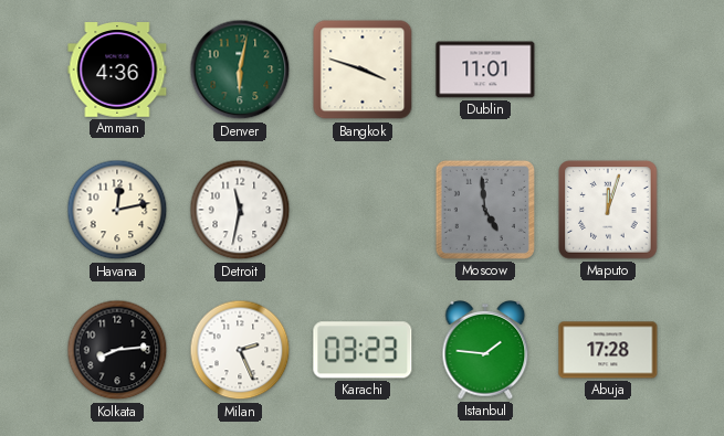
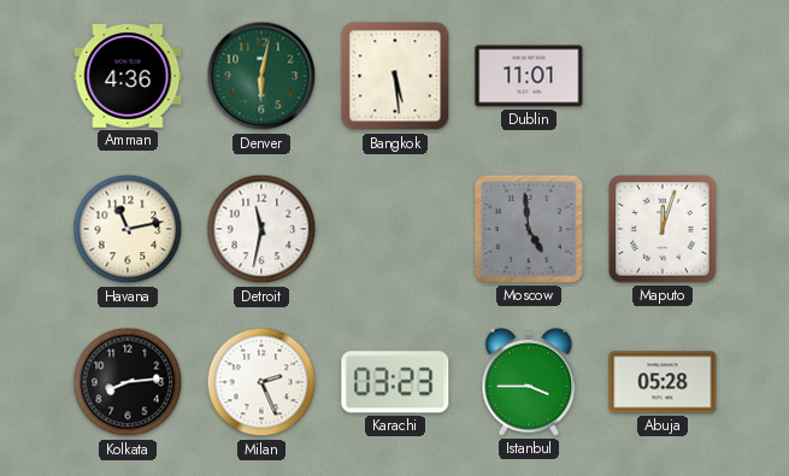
Bangkok: 3:48 -> 5:29
Havana: 12:13 -> 11:13
Istanbul: 1:46 -> 3:45
Abuja: 17:28 -> 05:28
